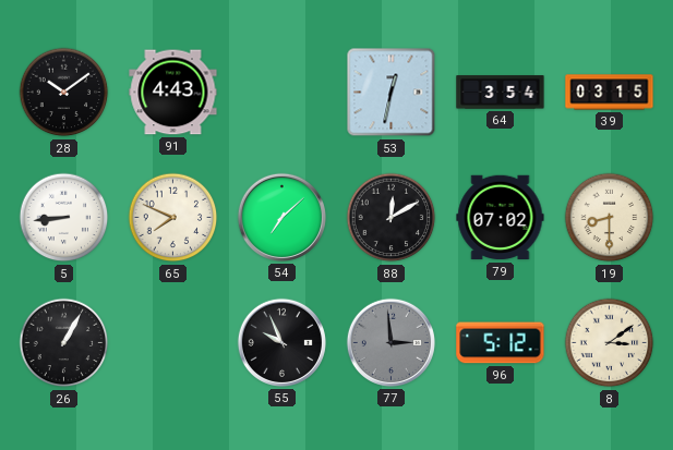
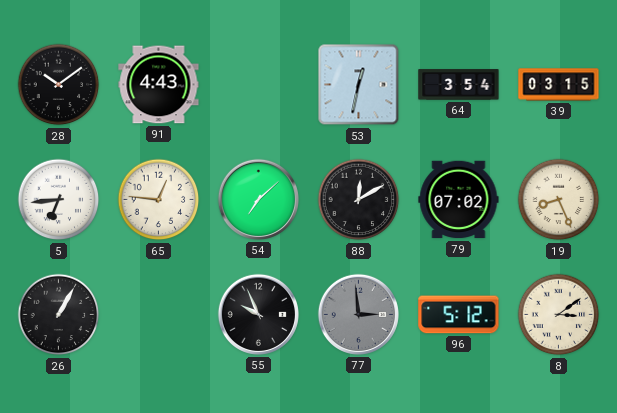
5: 8:44 -> 6:44
65: 7:49 -> 12:46
19: 8:30 -> 8:26
